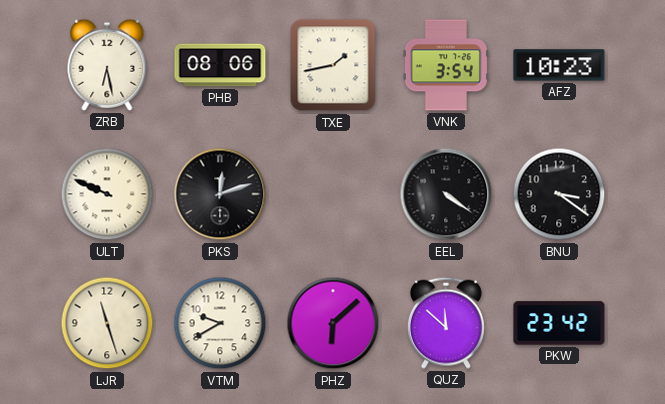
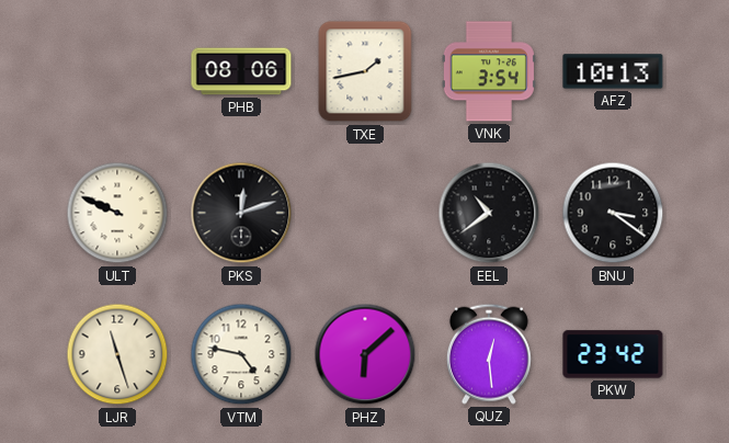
ZRB: 6:28 -> none
AFZ: 10:23 -> 10:13
EEL: 4:21 -> 10:39
VTM: 9:40 -> 4:47
QUZ: 11:52 -> 12:29
